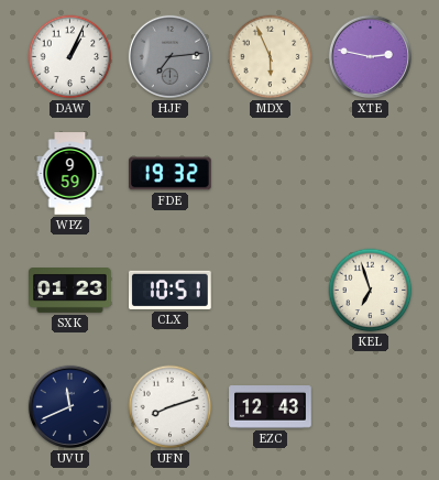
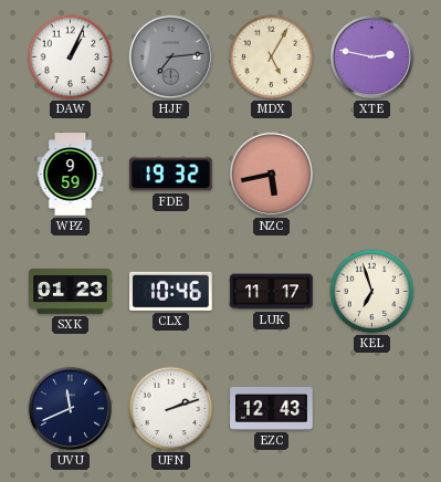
MDX: 5:56 -> 5:05
NZC: none -> 5:43
CLX: 10:51 -> 10:46
LUK: none -> 11:17
UFN: 8:12 -> 2:12
